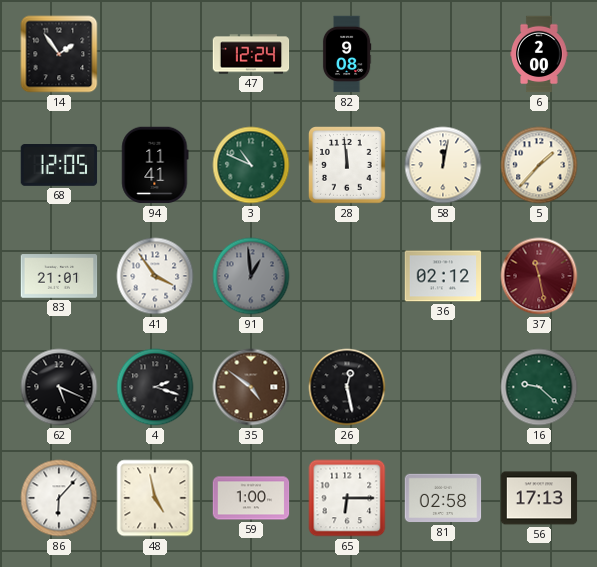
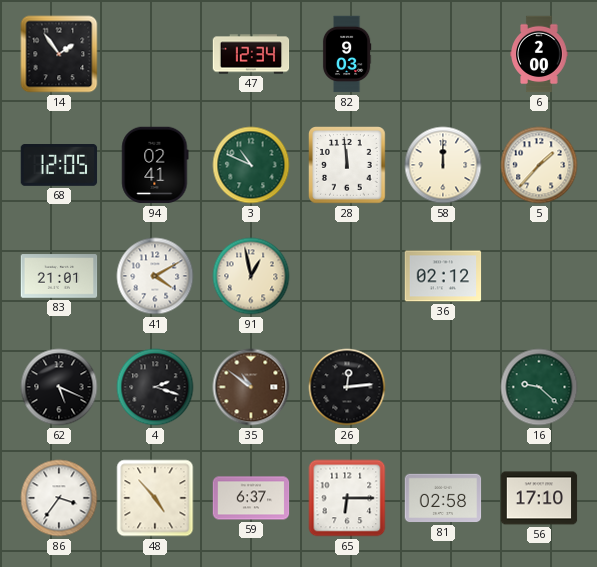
47: 12:24 -> 12:34
82: 9:08 -> 9:03
94: 11:41 -> 02:41
58: 12:02 -> 12:00
41: 3:54 -> 4:10
91: 12:59 -> 12:58
91 dial: grey -> cream
37: 11:28 -> none
35: 4:51 -> 10:51
26: 12:28 -> 12:14
86: 6:07 -> 3:36
48: 4:58 -> 4:53
59: 1:00 -> 6:37
56: 17:13 -> 17:10
